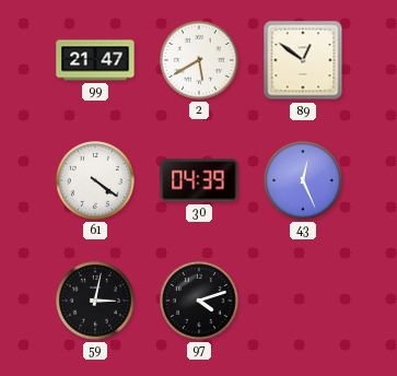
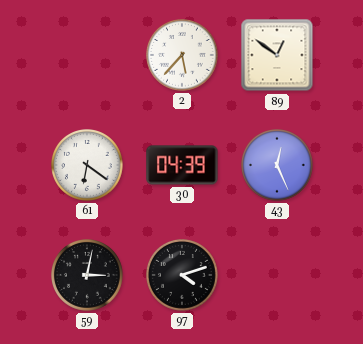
99: 21:47 -> none
2: 5:40 -> 5:37
61: 4:21 -> 6:21
